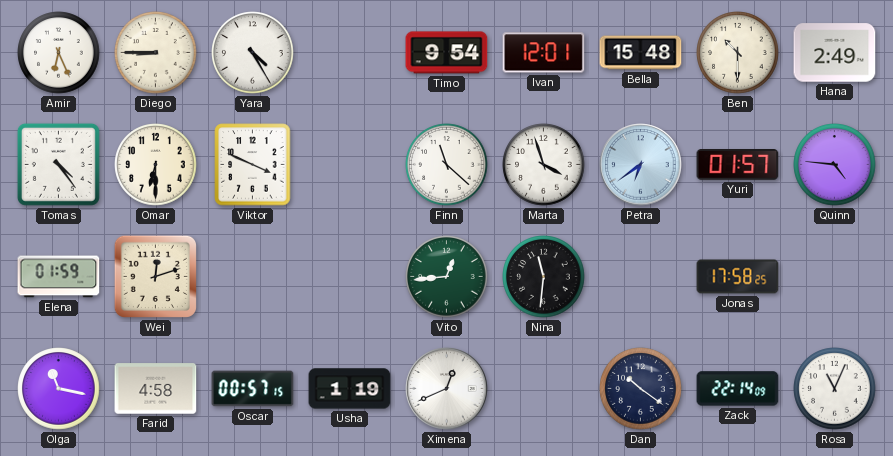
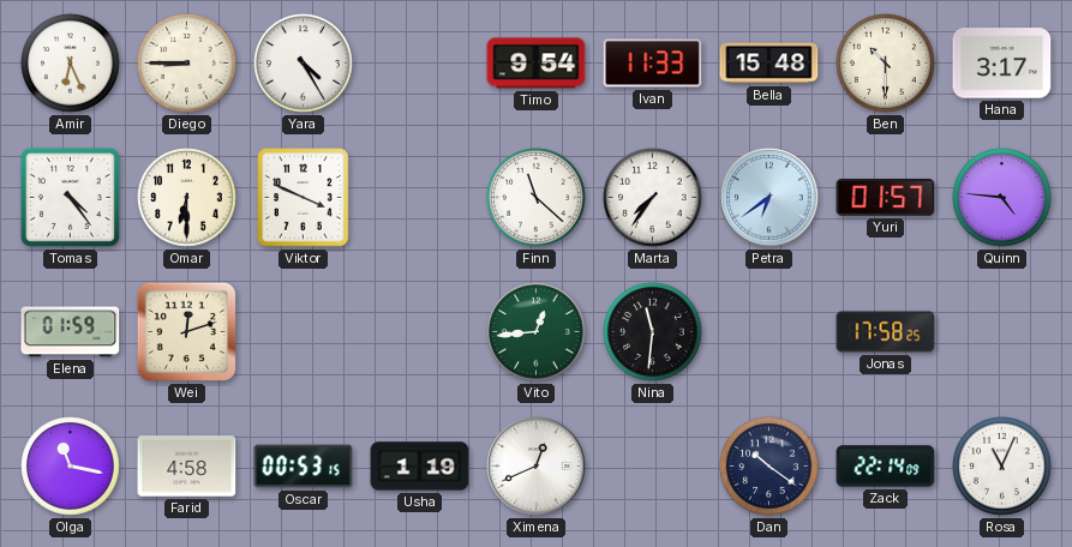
Ivan: 12:01 -> 11:33
Hana: 2:49 -> 3:17
Marta: 3:57 -> 7:36
Oscar: 00:57 -> 00:53
